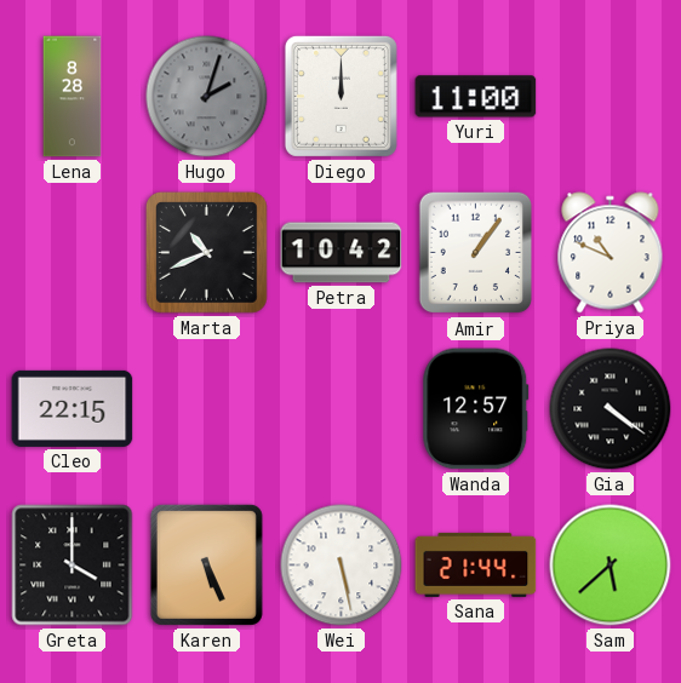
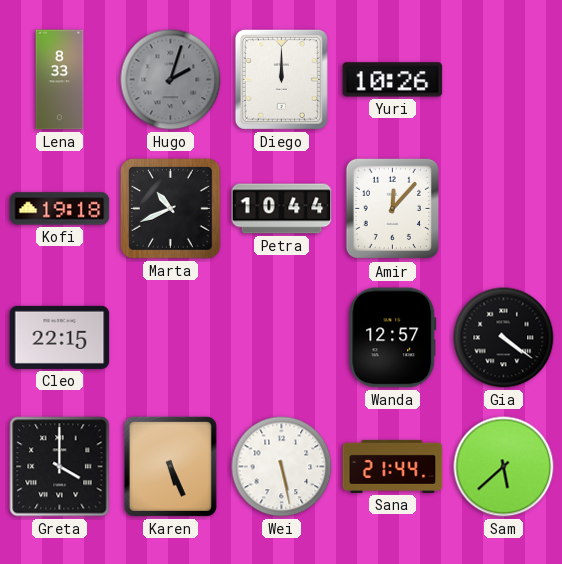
Lena: 8:28 -> 8:33
Yuri: 11:00 -> 10:26
Kofi: none -> 19:18
Petra: 10:42 -> 10:44
Amir: 1:06 -> 12:07
Priya: 10:49 -> none
